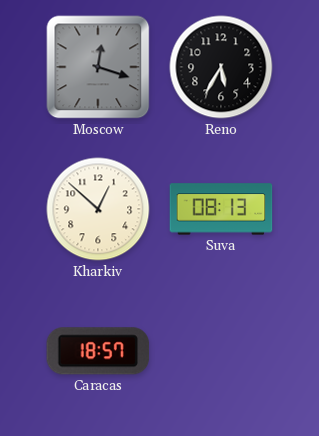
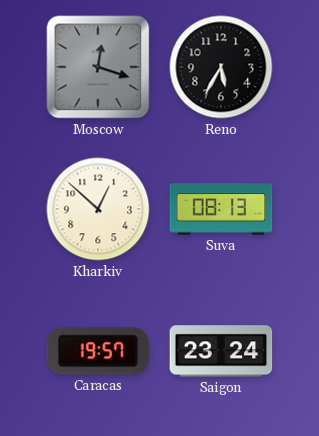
Caracas: 18:57 -> 19:57
Saigon: none -> 23:24
